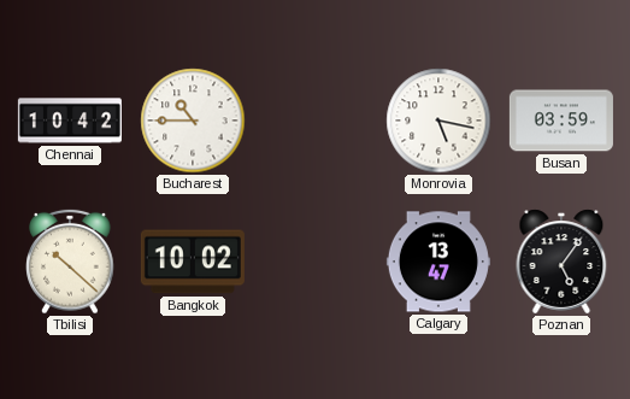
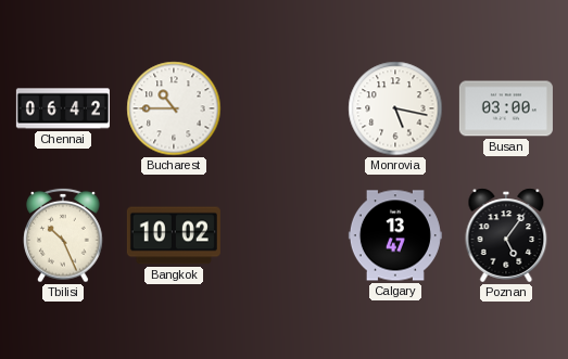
Chennai: 10:42 -> 06:42
Busan: 03:59 -> 03:00
Tbilisi: 10:22 -> 10:26
